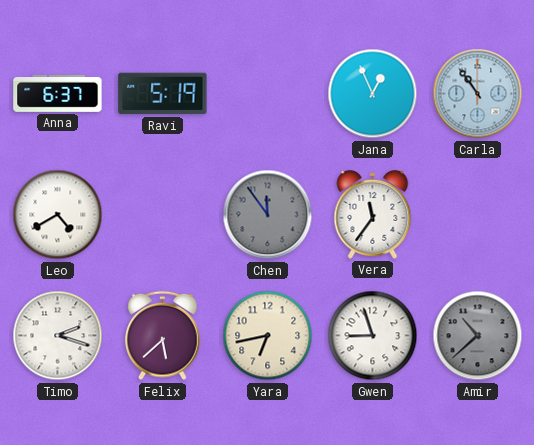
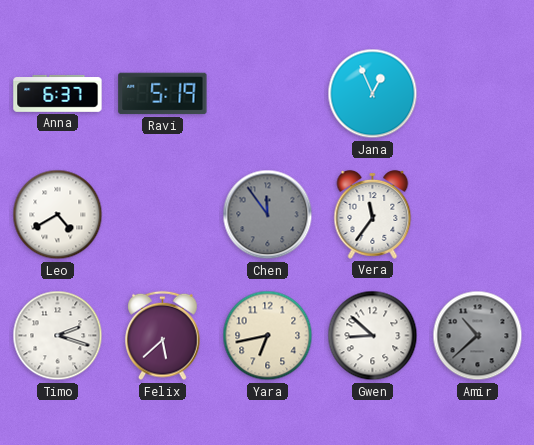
Carla: 10:54 -> none
Gwen: 8:57 -> 8:52
